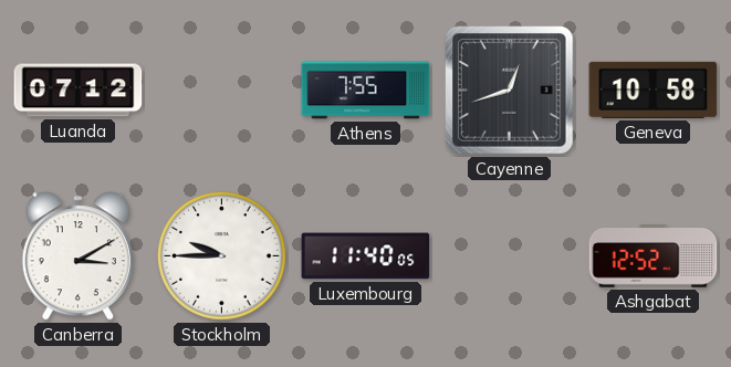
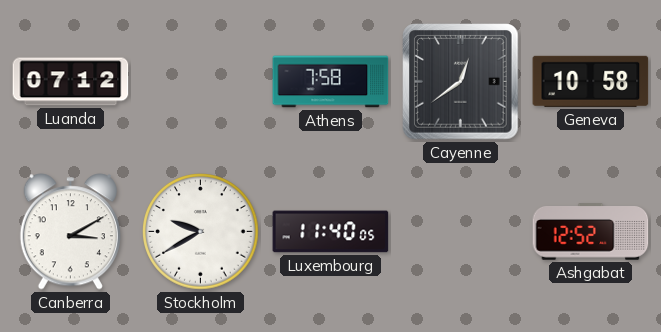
Athens: 7:55 -> 7:58
Cayenne: 12:42 -> 12:39
Stockholm: 9:45 -> 9:40
